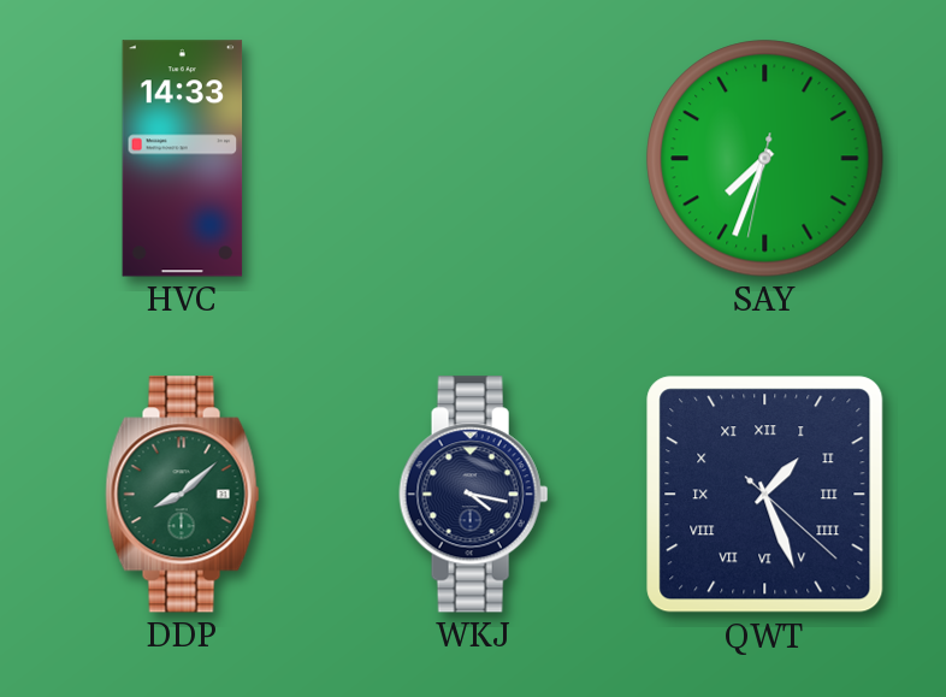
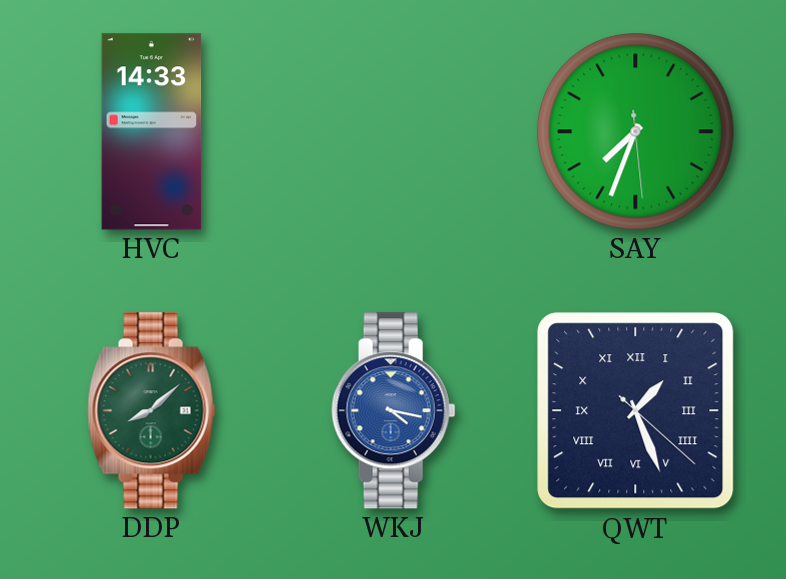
SAY: 7:33:32 -> 7:33:29
WKJ dial: navy -> blue
